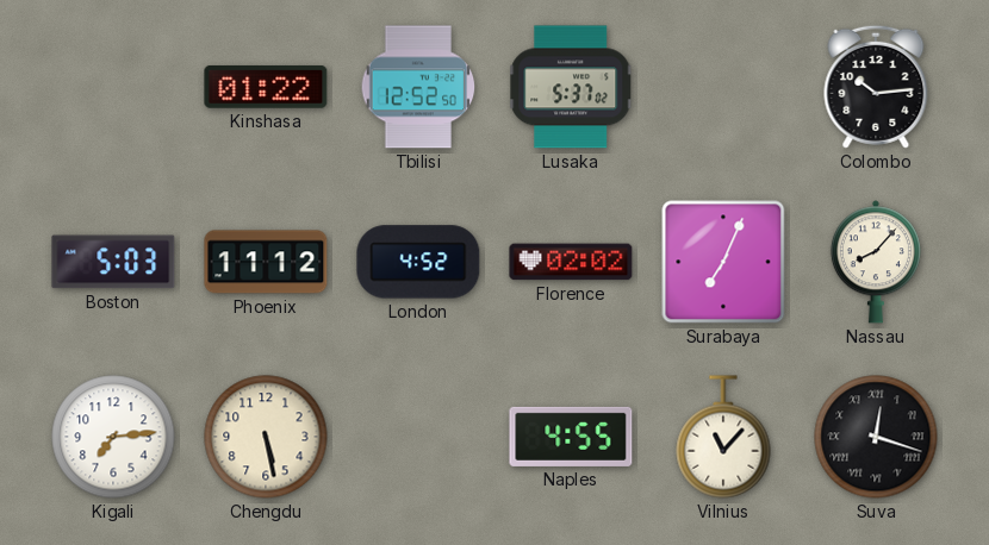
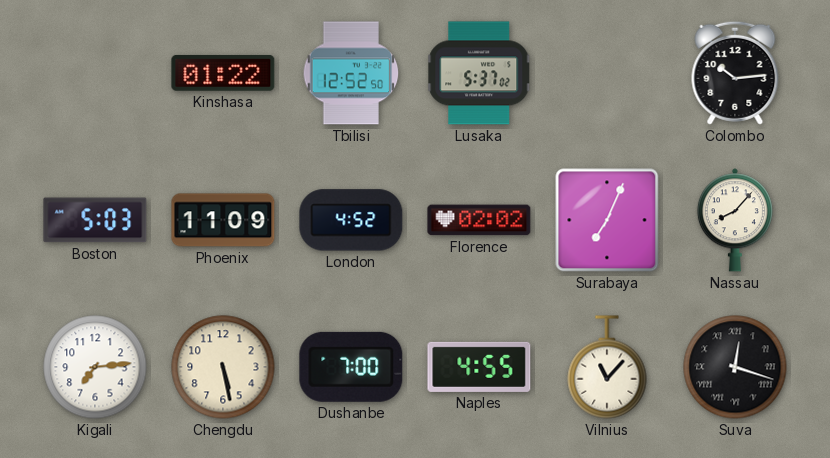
Phoenix: 11:12 -> 11:09
Dushanbe: none -> 7:00
